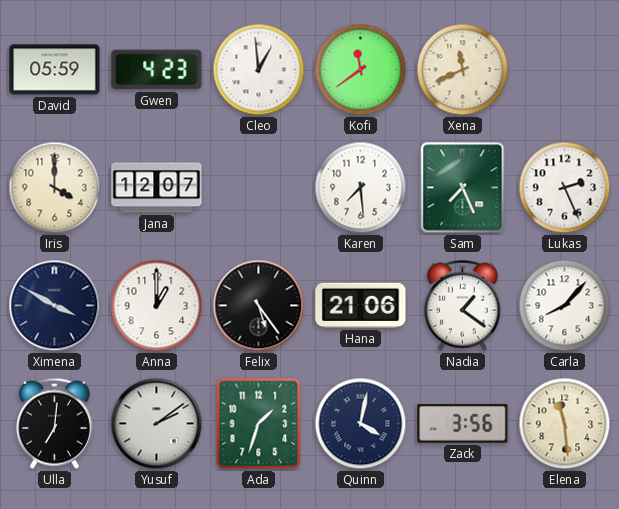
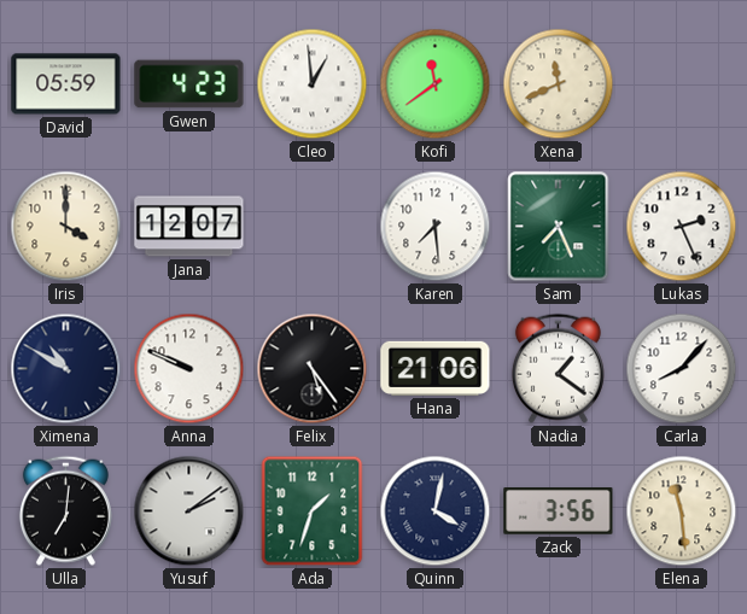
Ximena: 3:50 -> 10:50
Anna: 1:00 -> 9:49
